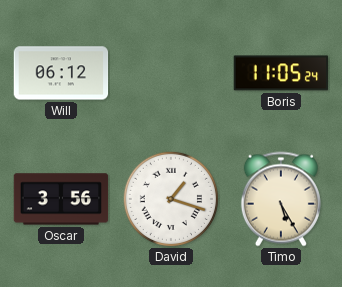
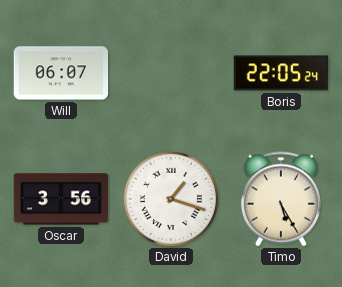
Will: 06:12 -> 06:07
Boris: 11:05 -> 22:05
